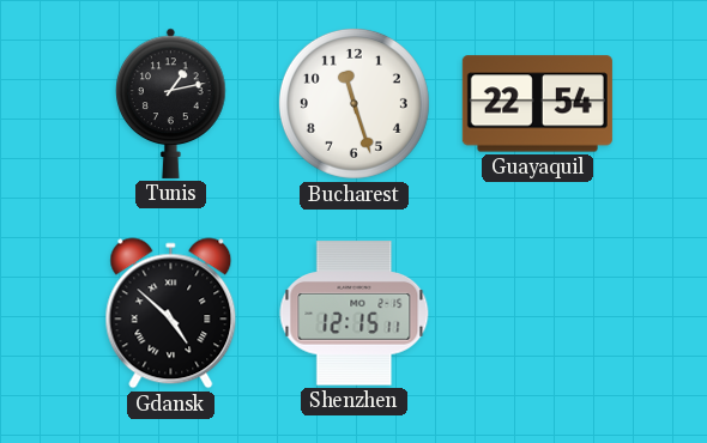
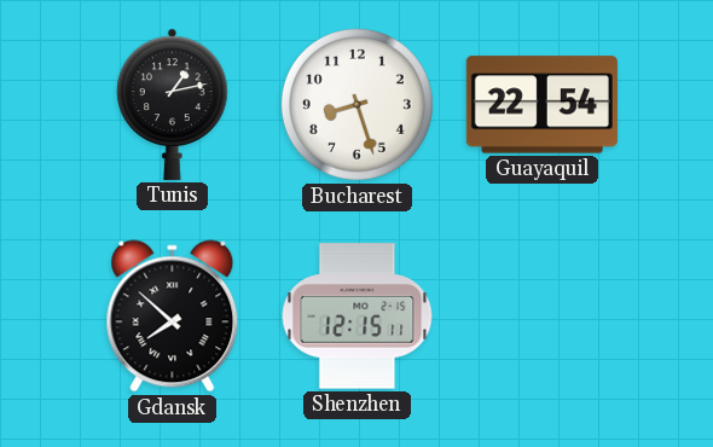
Bucharest: 11:27 -> 8:27
Gdansk: 4:52 -> 7:52
